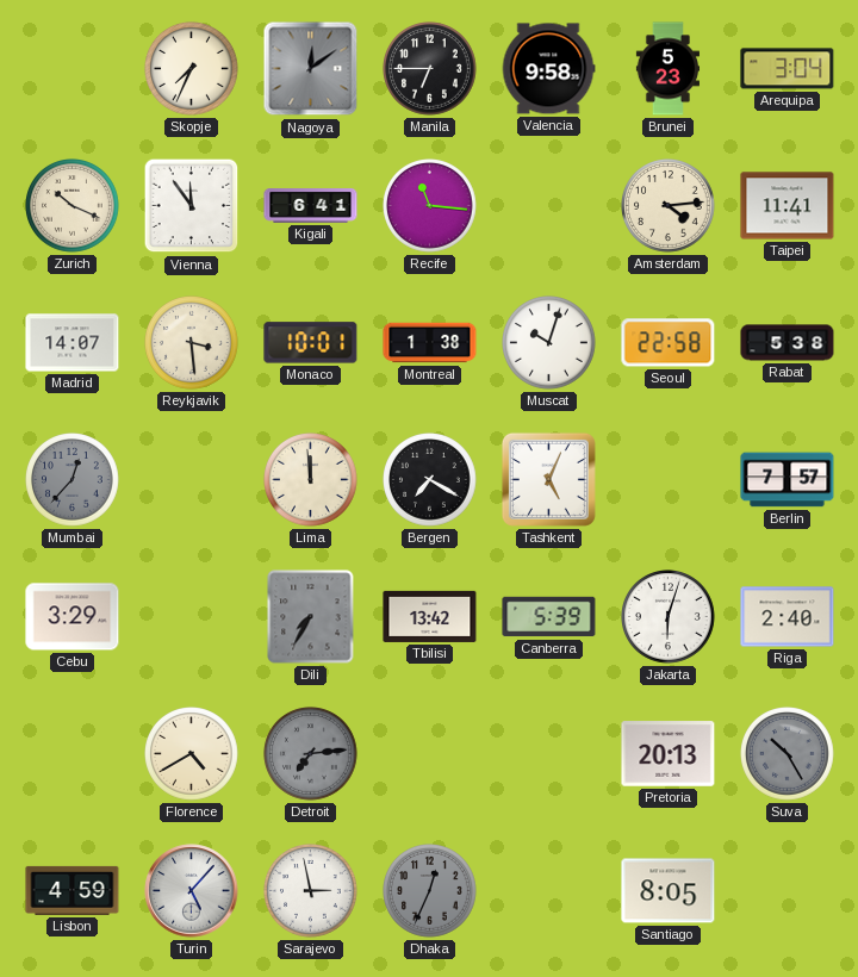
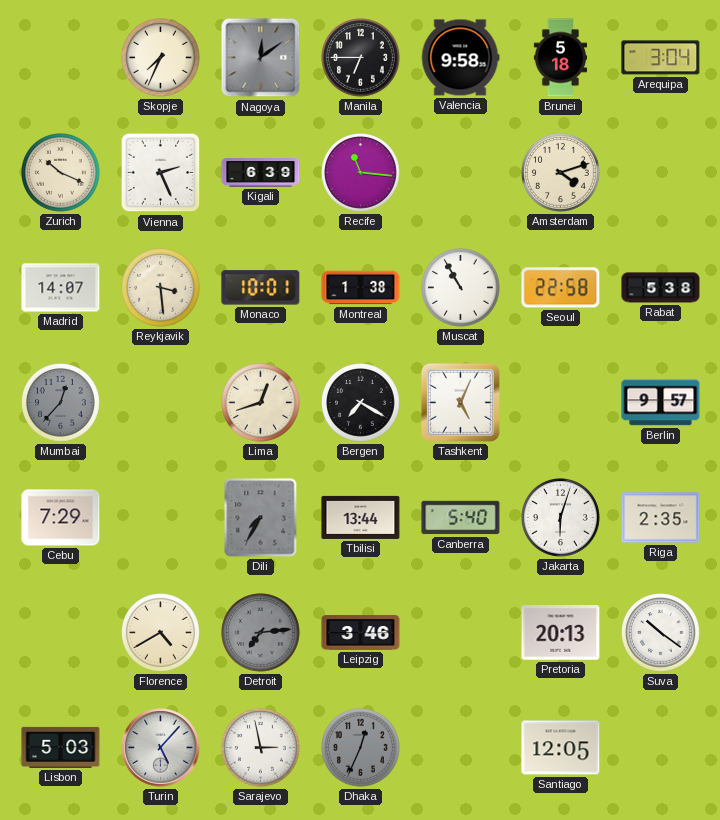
Brunei: 5:23 -> 5:18
Vienna: 11:54 -> 2:26
Kigali: 6:41 -> 6:39
Amsterdam: 4:14 -> 4:12
Taipei: 11:41 -> none
Muscat: 10:03 -> 10:55
Lima: 11:59 -> 12:42
Berlin: 7:57 -> 9:57
Cebu: 3:29 -> 7:29
Tbilisi: 13:42 -> 13:44
Canberra: 5:39 -> 5:40
Riga: 2:40 -> 2:35
Leipzig: none -> 3:46
Suva: 10:25 -> 10:21
Suva dial: grey -> white
Lisbon: 4:59 -> 5:03
Santiago: 8:05 -> 12:05
